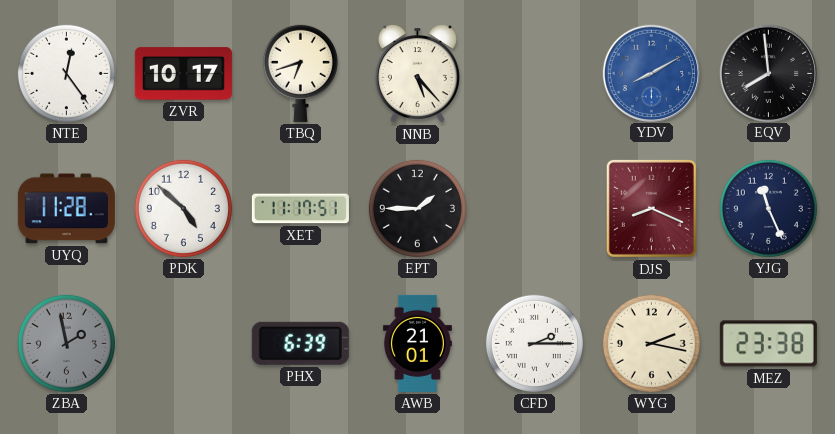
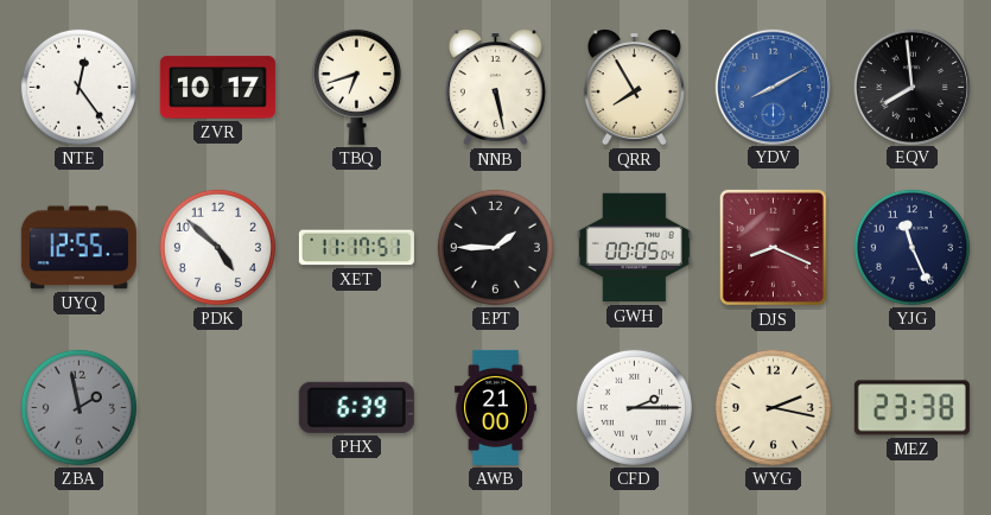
NNB: 5:23 -> 5:28
QRR: none -> 7:55
UYQ: 11:28 -> 12:55
GWH: none -> 00:05
AWB: 21:01 -> 21:00
